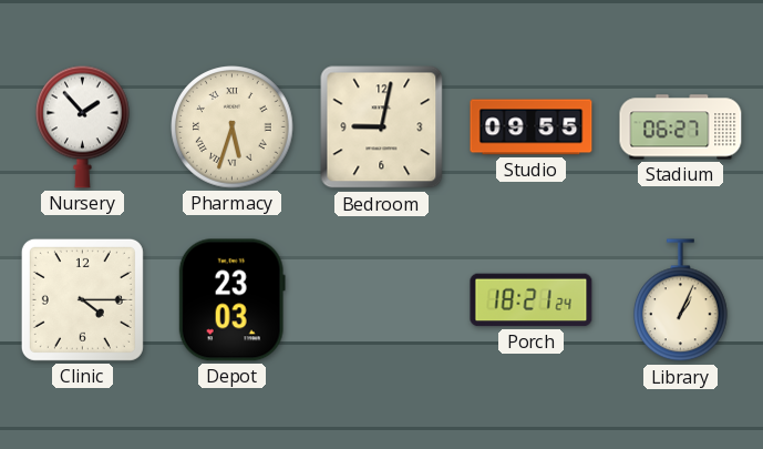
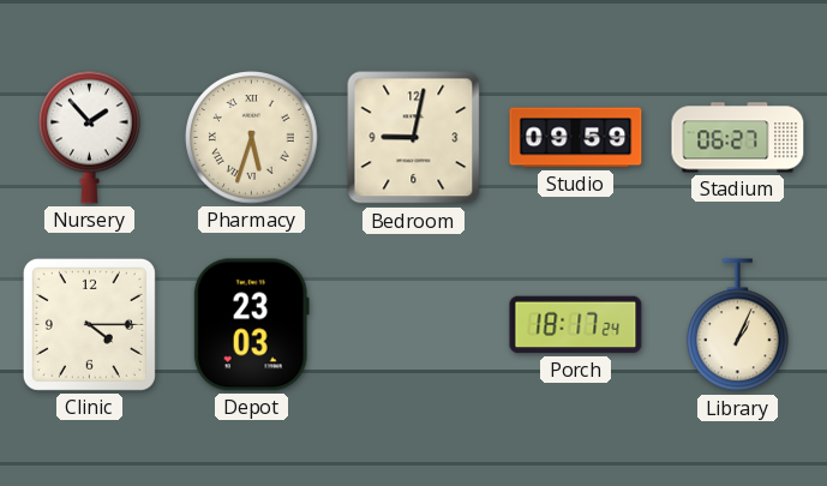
Studio: 09:55 -> 09:59
Porch: 18:21 -> 18:17
